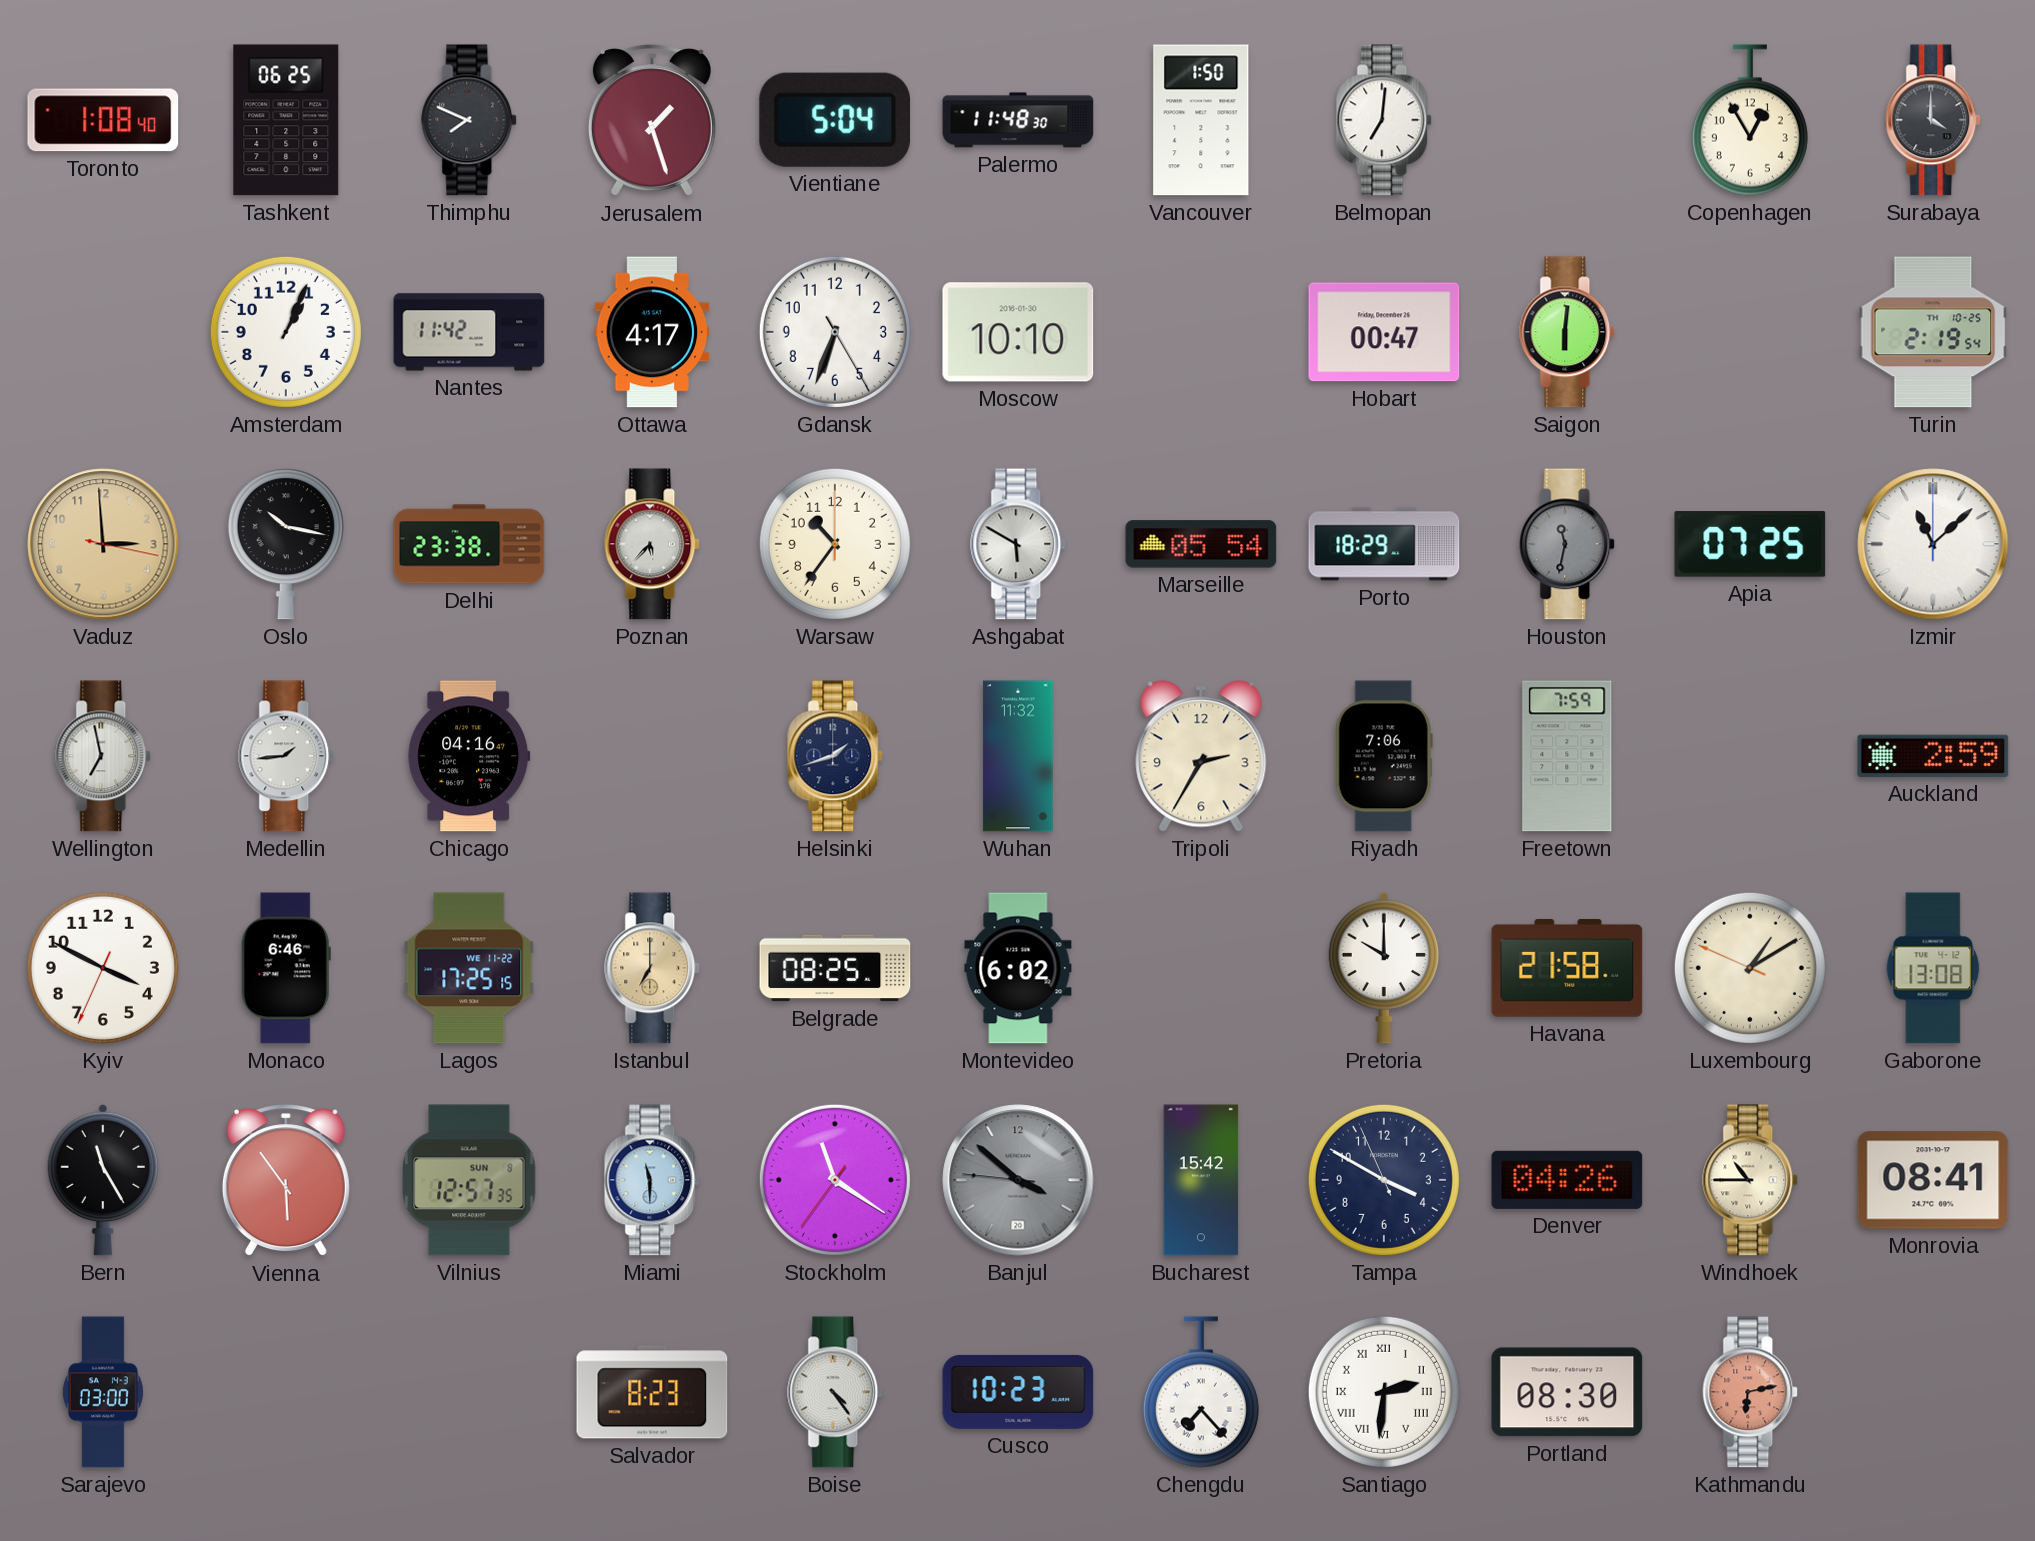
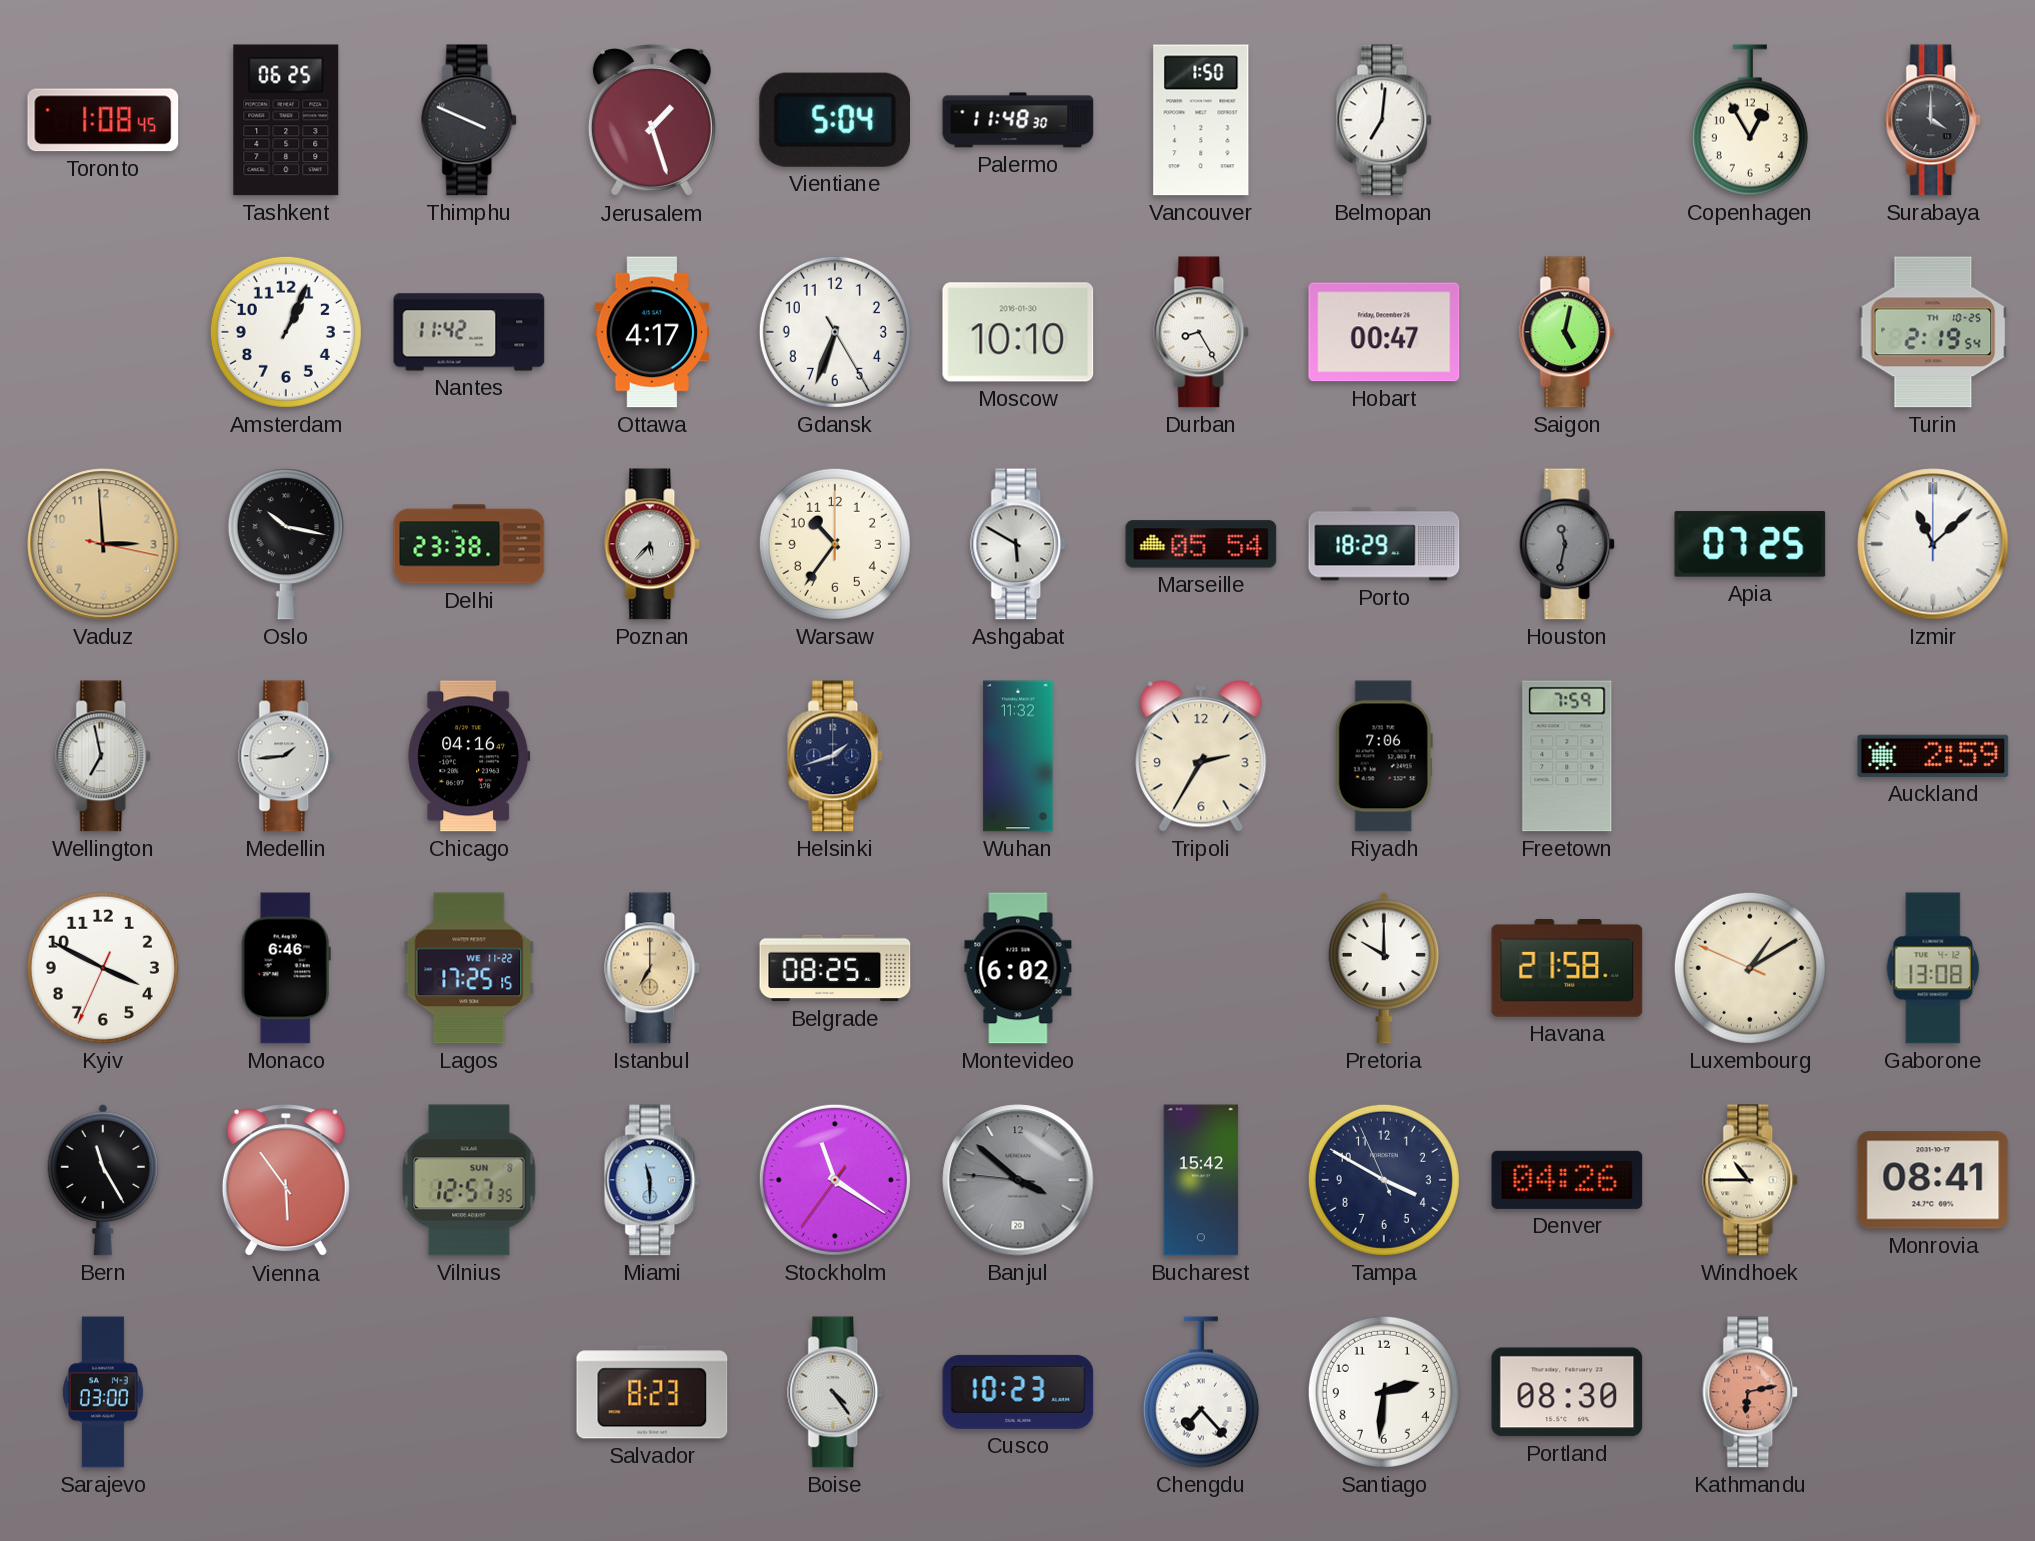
Toronto: 1:08:40 -> 1:08:45
Thimphu: 7:49 -> 3:49
Durban: none -> 8:25
Saigon: 6:01 -> 5:02
Santiago numerals: Roman -> Arabic
